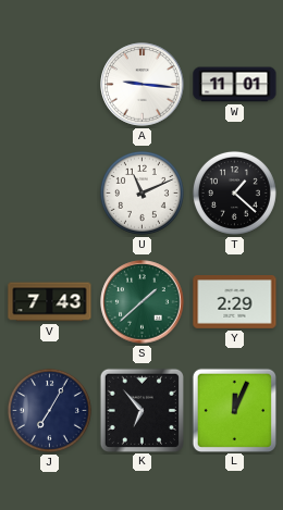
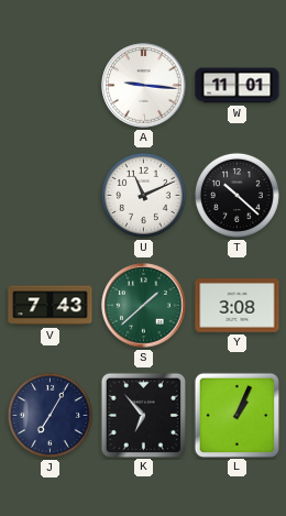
T: 1:22 -> 10:22
Y: 2:29 -> 3:08
L: 12:04 -> 1:04
